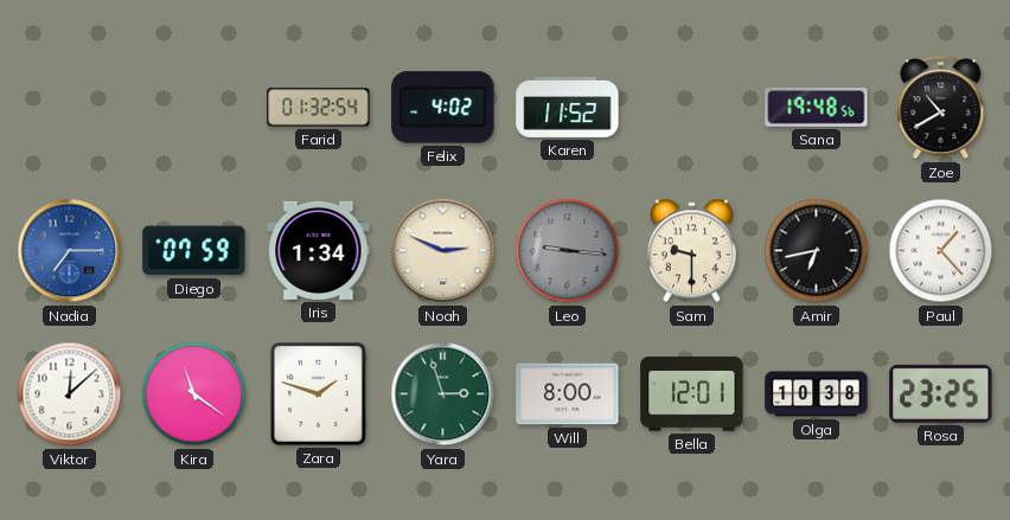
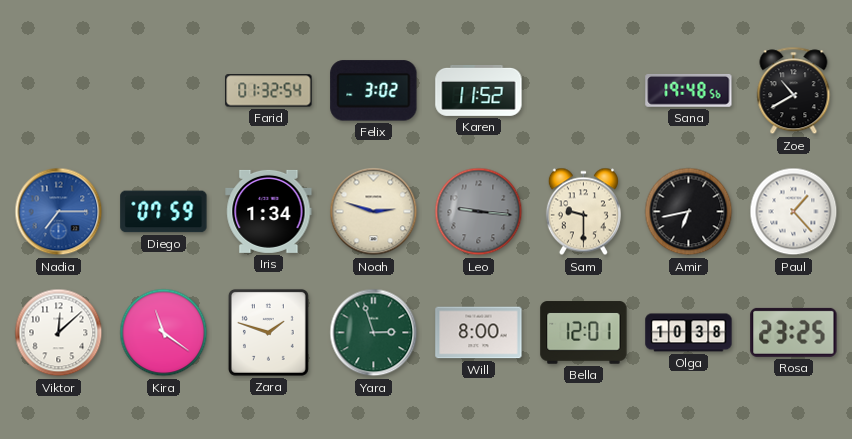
Felix: 4:02 -> 3:02
Noah: 2:49 -> 2:48
